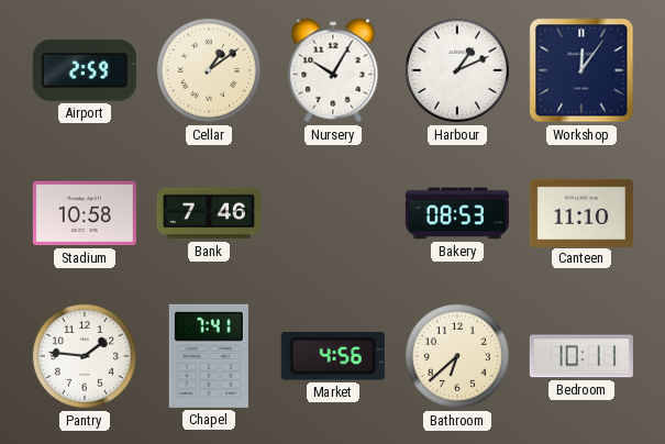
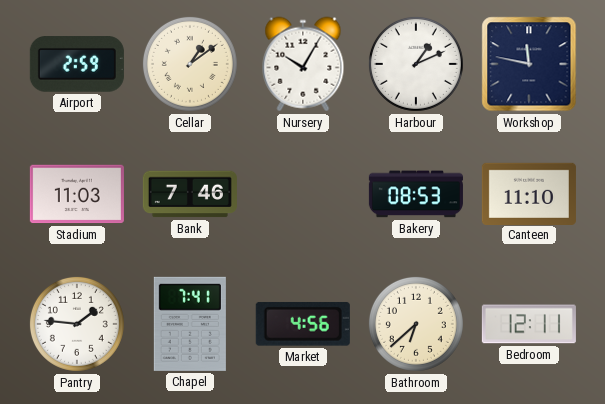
Workshop: 12:06 -> 11:47
Stadium: 10:58 -> 11:03
Bedroom: 10:11 -> 12:11
